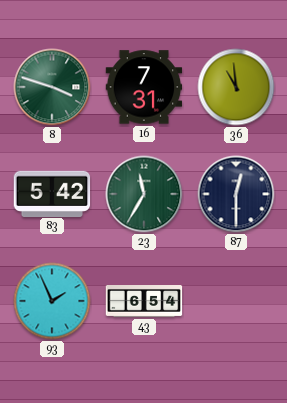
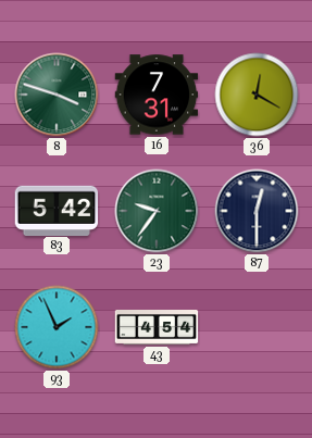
36: 10:59 -> 12:20
23: 11:35 -> 9:36
43: 6:54 -> 4:54
